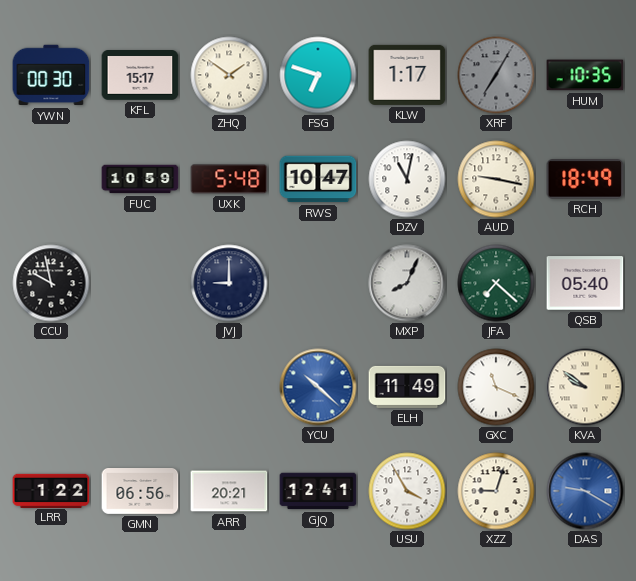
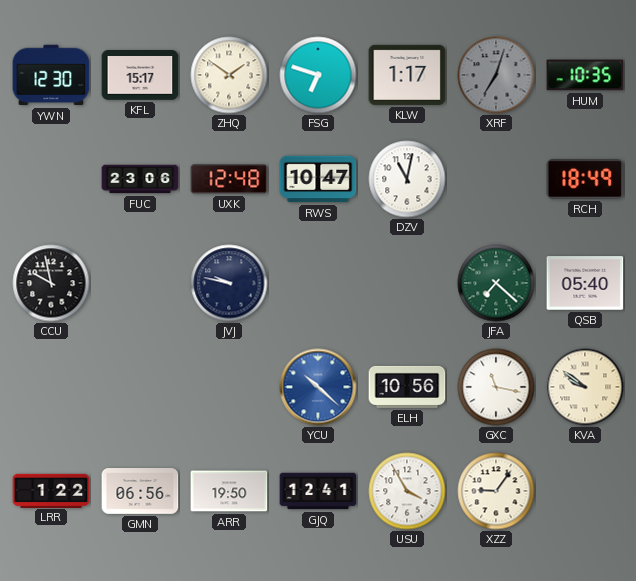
YWN: 00:30 -> 12:30
XRF: 7:05 -> 7:03
FUC: 10:59 -> 23:06
UXK: 5:48 -> 12:48
AUD: 9:17 -> none
JVJ: 9:00 -> 9:47
MXP: 8:04 -> none
ELH: 11:49 -> 10:56
GXC: 11:19 -> 11:17
ARR: 20:21 -> 19:50
XZZ: 9:03 -> 9:06
DAS: 9:20 -> none
